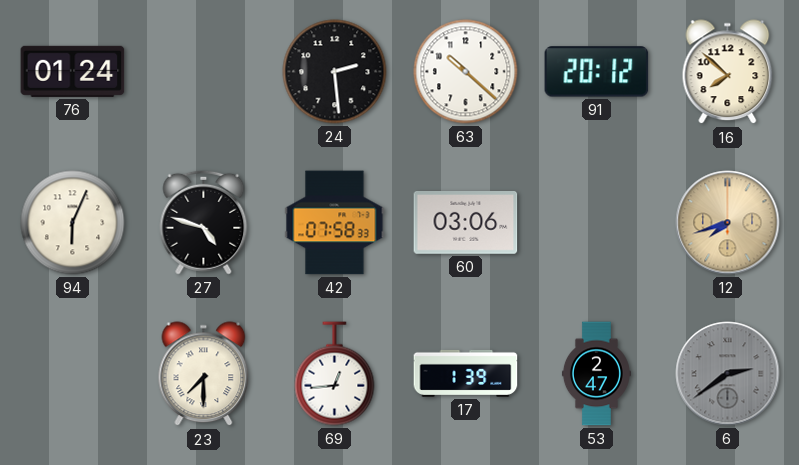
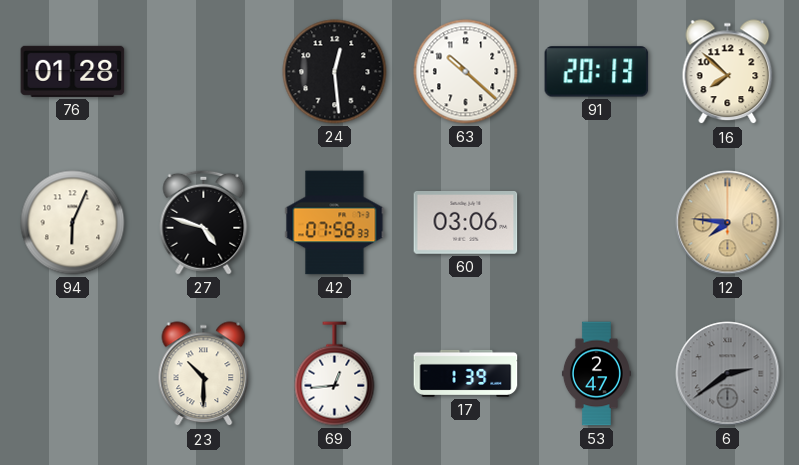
76: 01:24 -> 01:28
24: 2:29 -> 12:29
91: 20:12 -> 20:13
12: 7:42 -> 7:46
23: 7:30 -> 10:30
